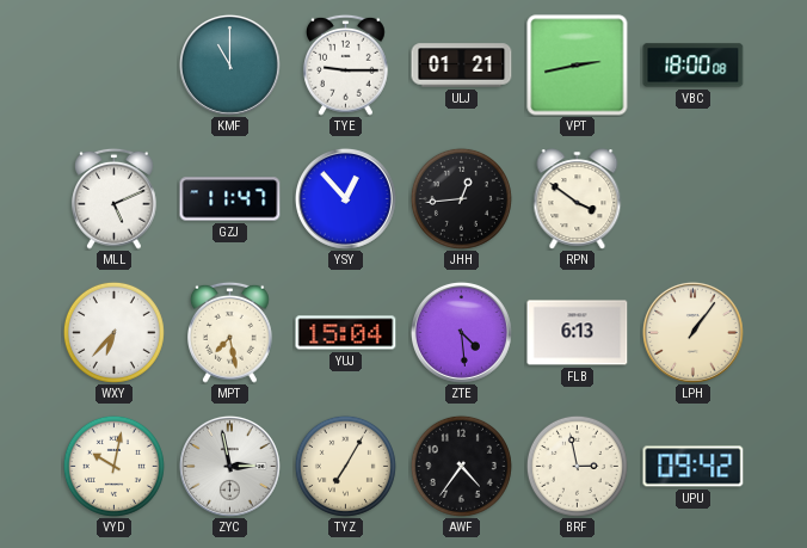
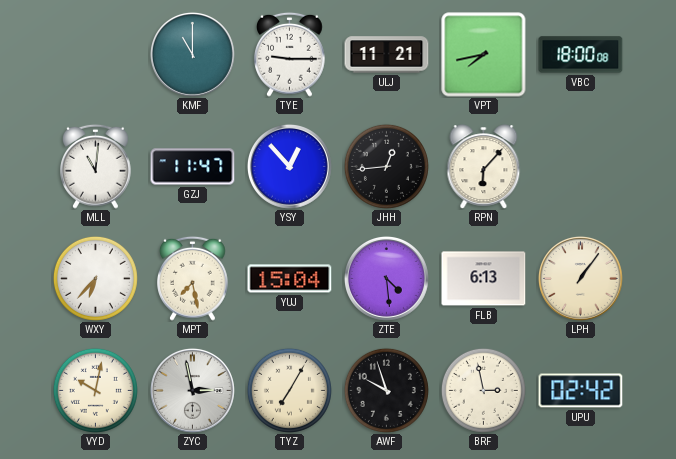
ULJ: 01:21 -> 11:21
VPT: 2:43 -> 7:43
MLL: 5:11 -> 11:01
RPN: 3:51 -> 6:07
AWF: 4:36 -> 9:57
UPU: 09:42 -> 02:42
